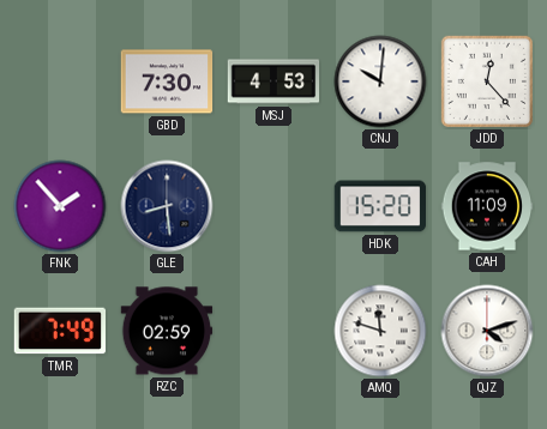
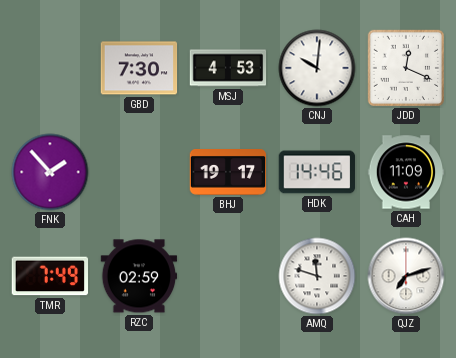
JDD: 12:23 -> 12:19
GLE: 8:29 -> none
BHJ: none -> 19:17
HDK: 15:20 -> 14:46
QJZ: 4:12 -> 7:12
